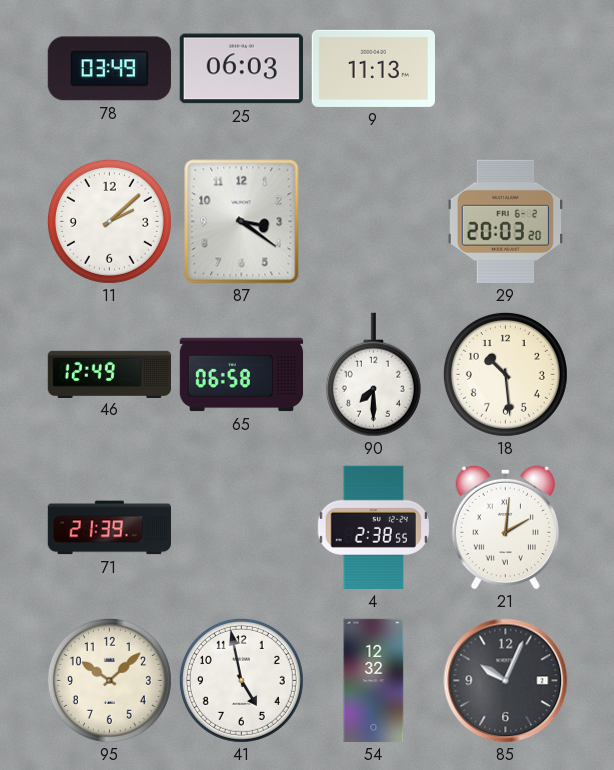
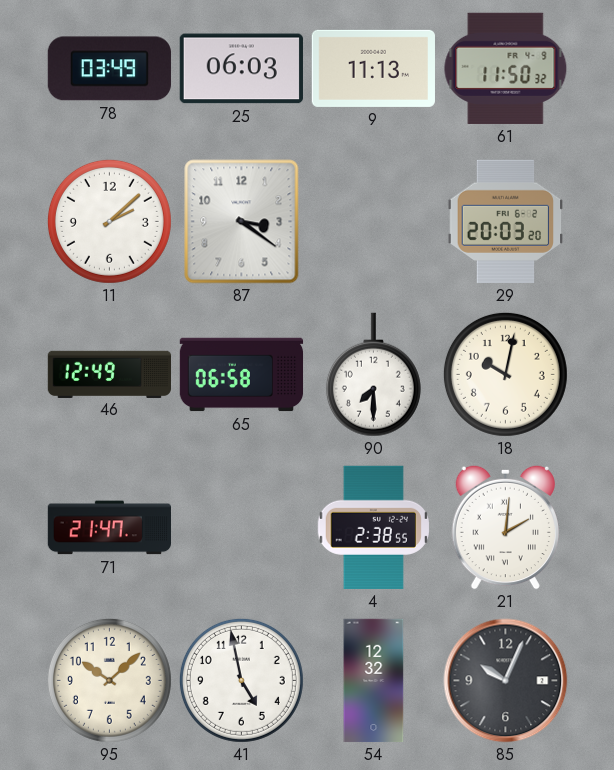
61: none -> 11:50
18: 10:29 -> 10:02
71: 21:39 -> 21:47
